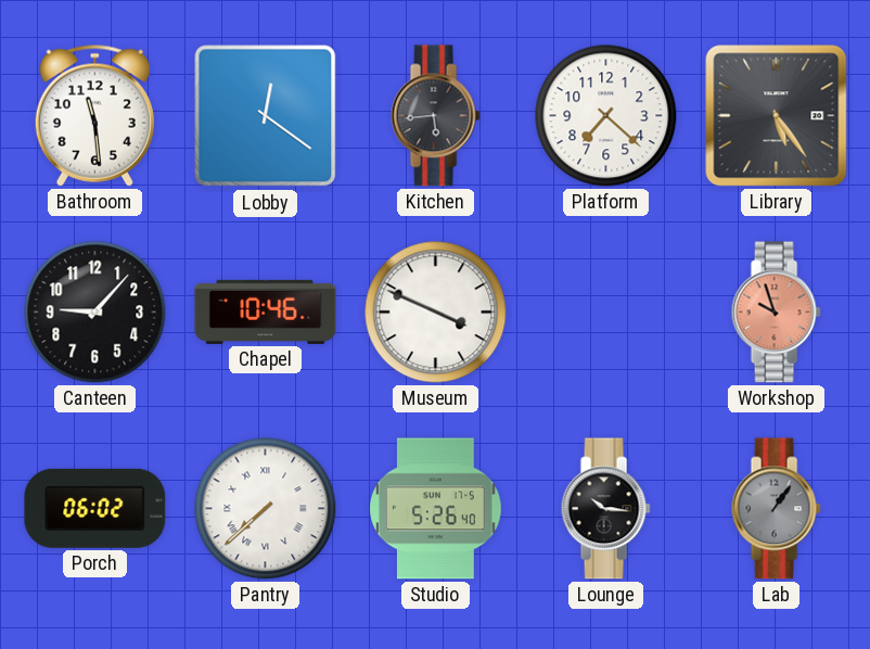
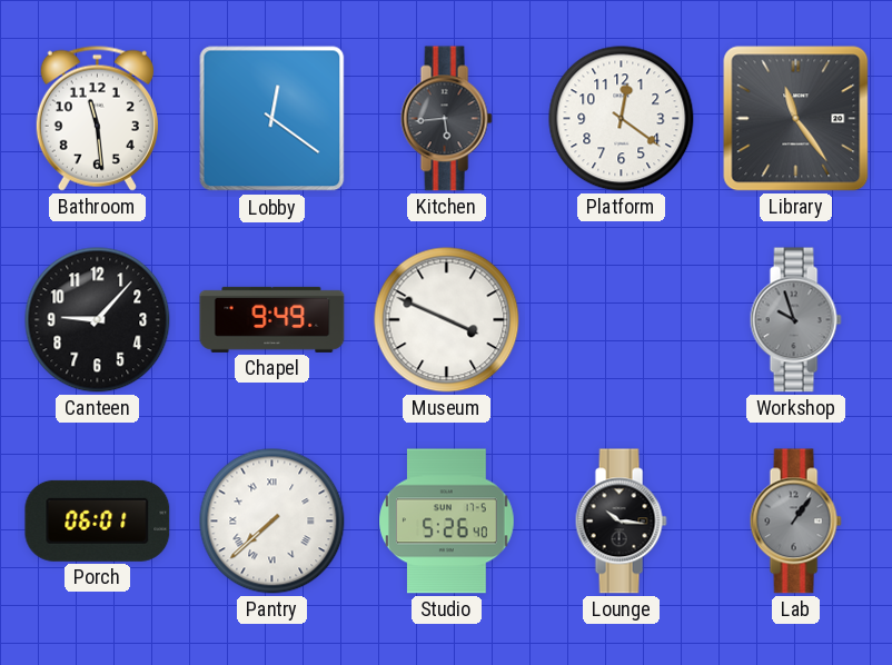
Platform: 7:22 -> 12:21
Library: 5:24 -> 11:24
Chapel: 10:46 -> 9:49
Workshop dial: salmon -> grey
Porch: 06:02 -> 06:01
